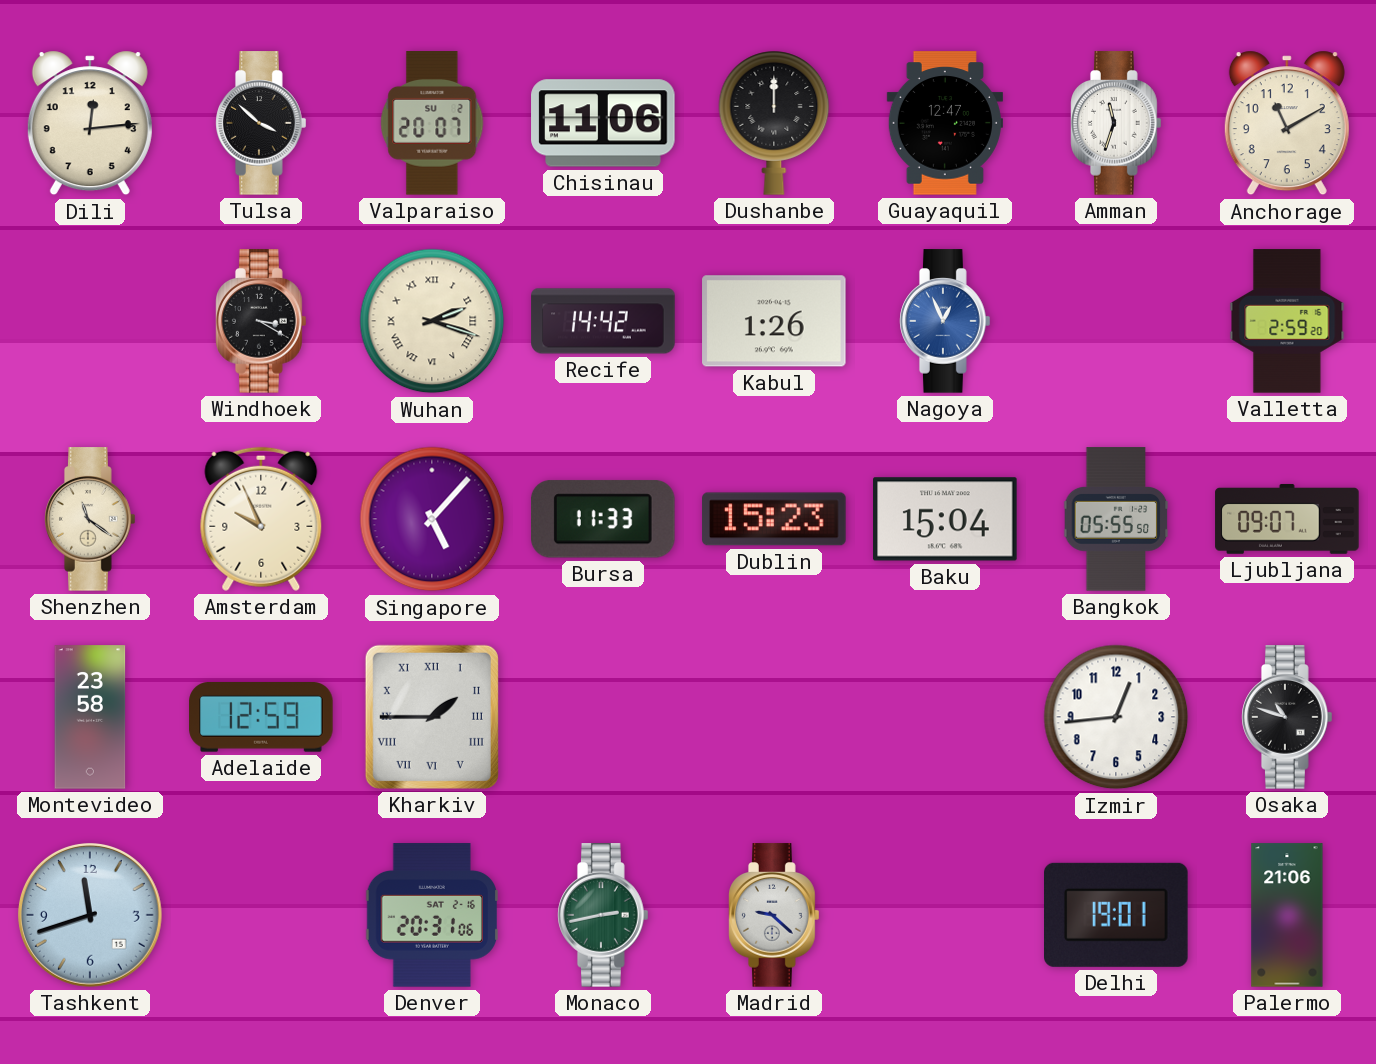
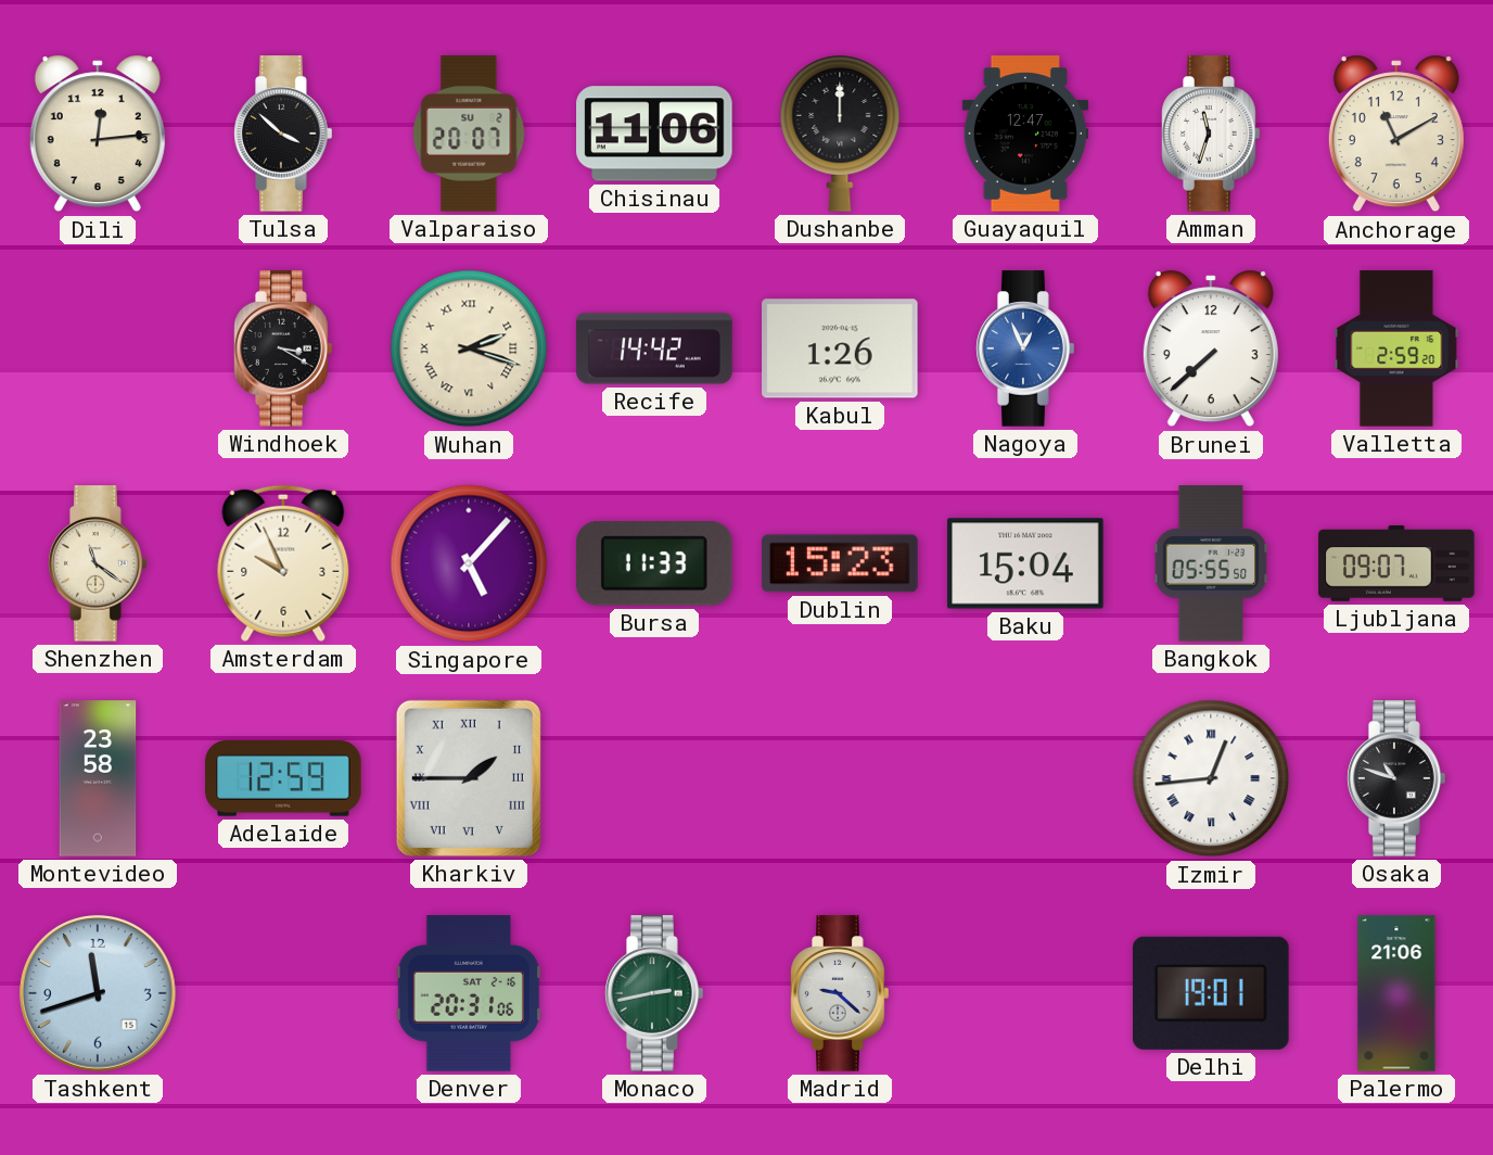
Brunei: none -> 7:38
Izmir numerals: Arabic -> Roman
